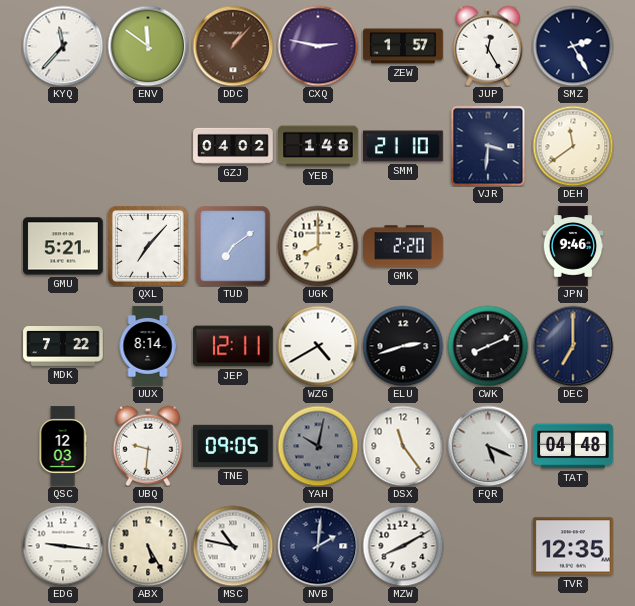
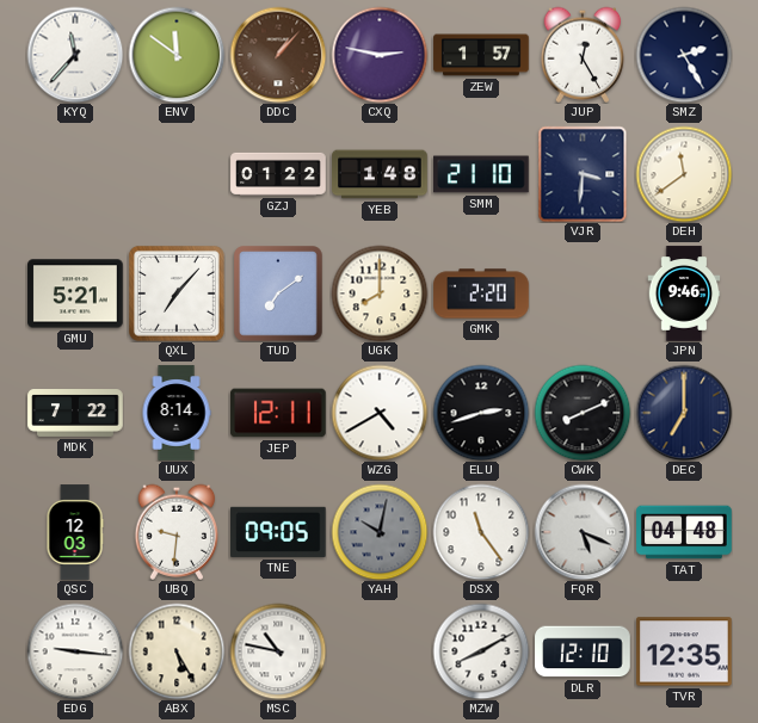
GZJ: 04:02 -> 01:22
NVB: 2:01 -> none
DLR: none -> 12:10
